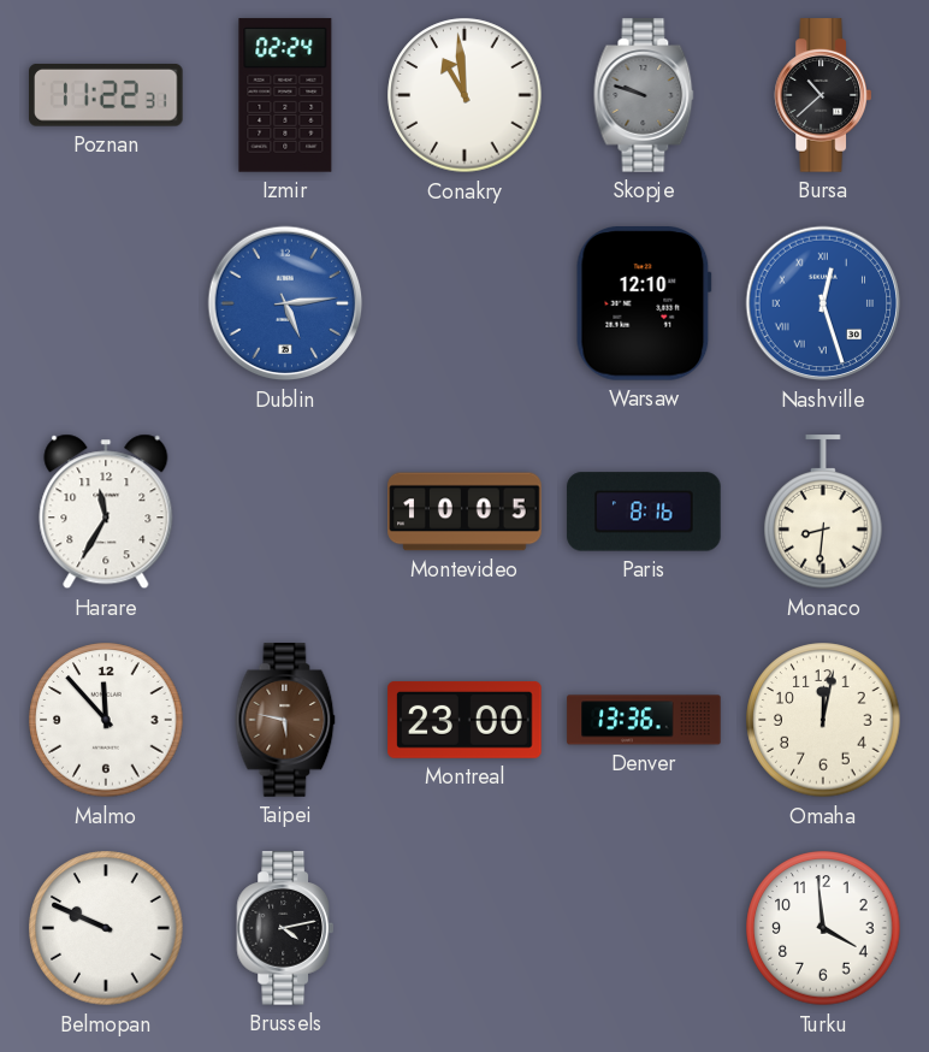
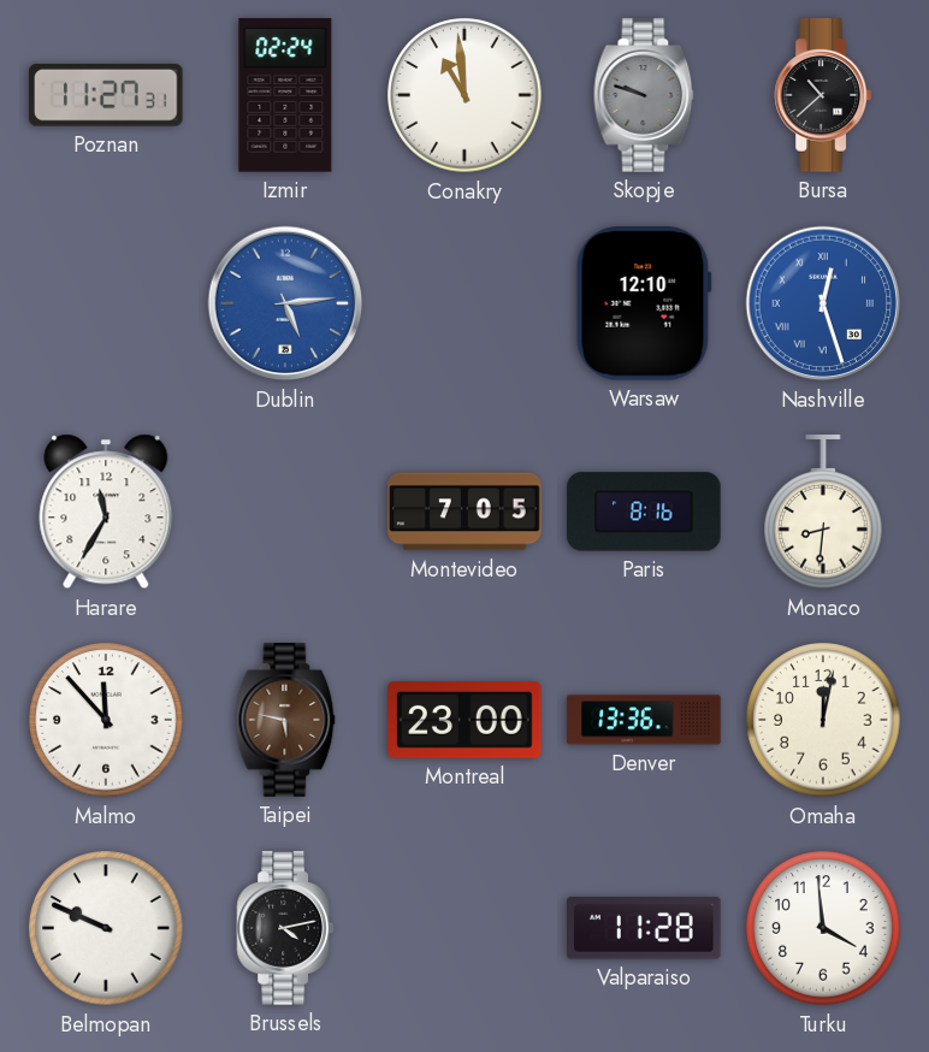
Poznan: 11:22 -> 11:27
Montevideo: 10:05 -> 7:05
Valparaiso: none -> 11:28
